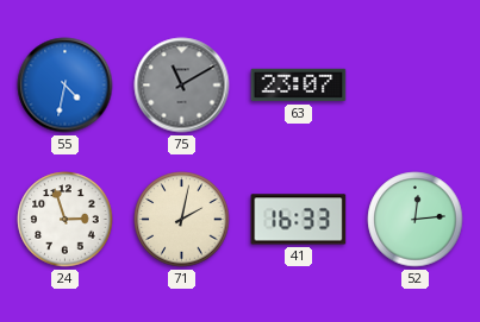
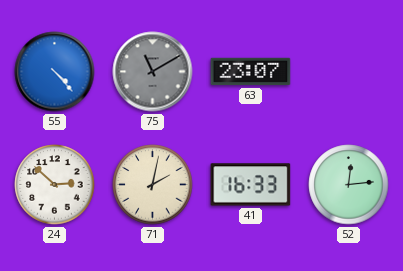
55: 4:32 -> 4:23
24: 2:57 -> 2:52
